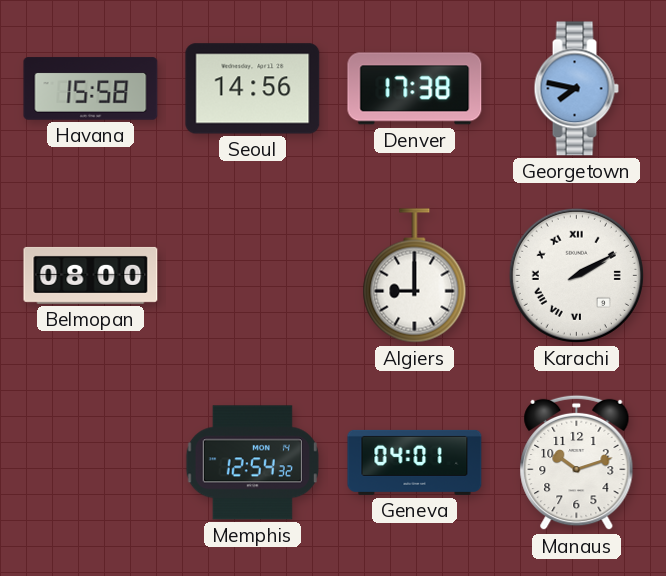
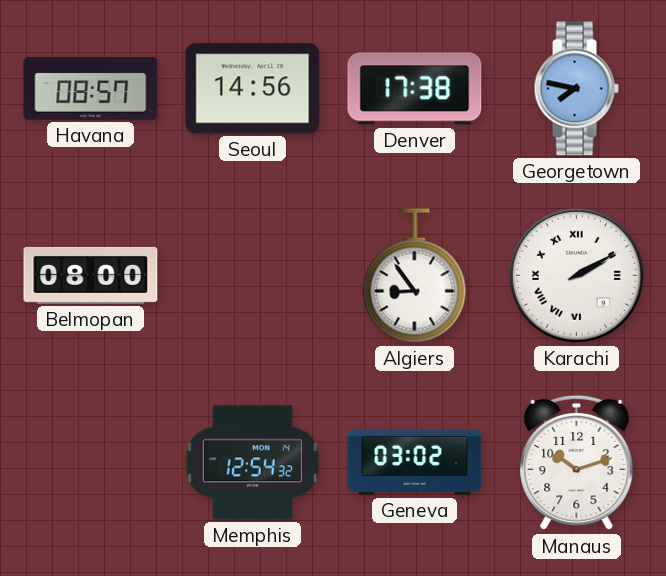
Havana: 15:58 -> 08:57
Algiers: 9:00 -> 8:54
Geneva: 04:01 -> 03:02
